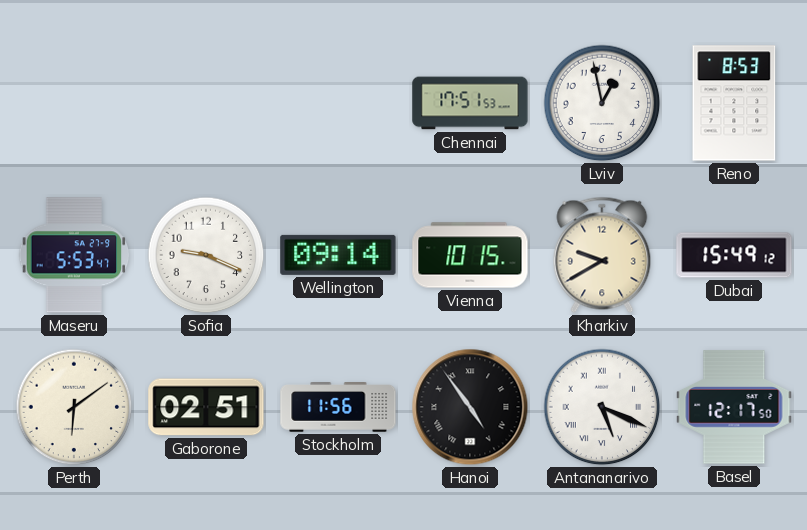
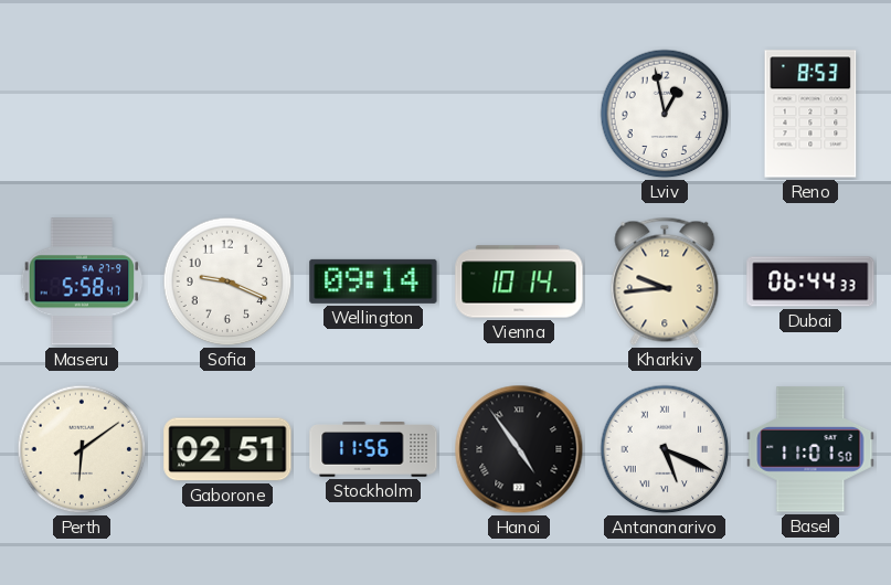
Chennai: 17:51 -> none
Maseru: 5:53 -> 5:58
Vienna: 10:15 -> 10:14
Kharkiv: 9:40 -> 9:44
Dubai: 15:49 -> 06:44
Basel: 12:17 -> 11:01
